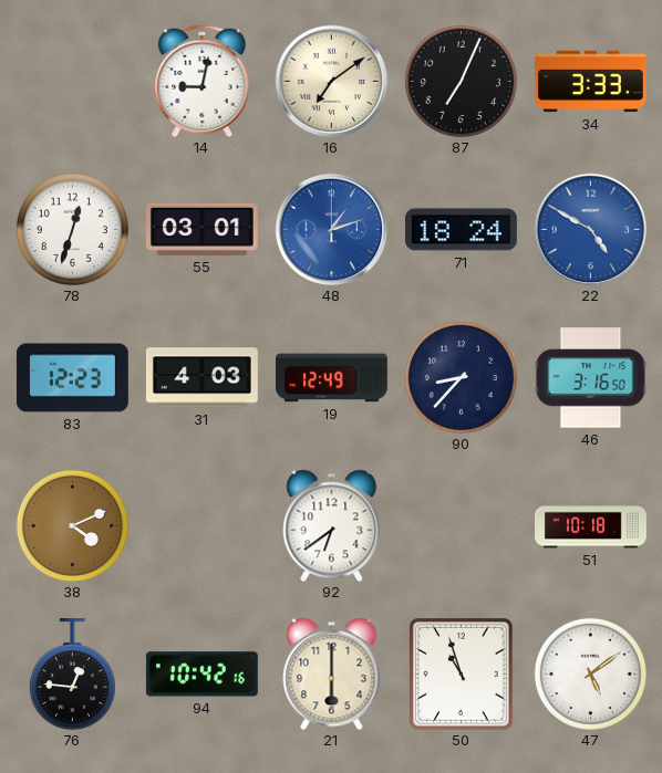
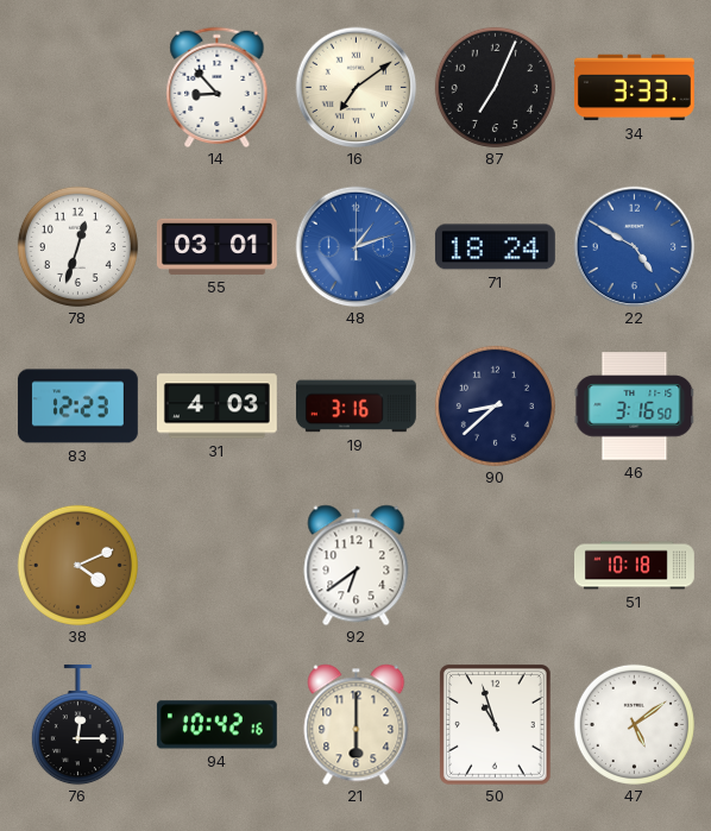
14: 9:02 -> 8:53
19: 12:49 -> 3:16
90: 8:37 -> 8:38
76: 12:46 -> 12:15
